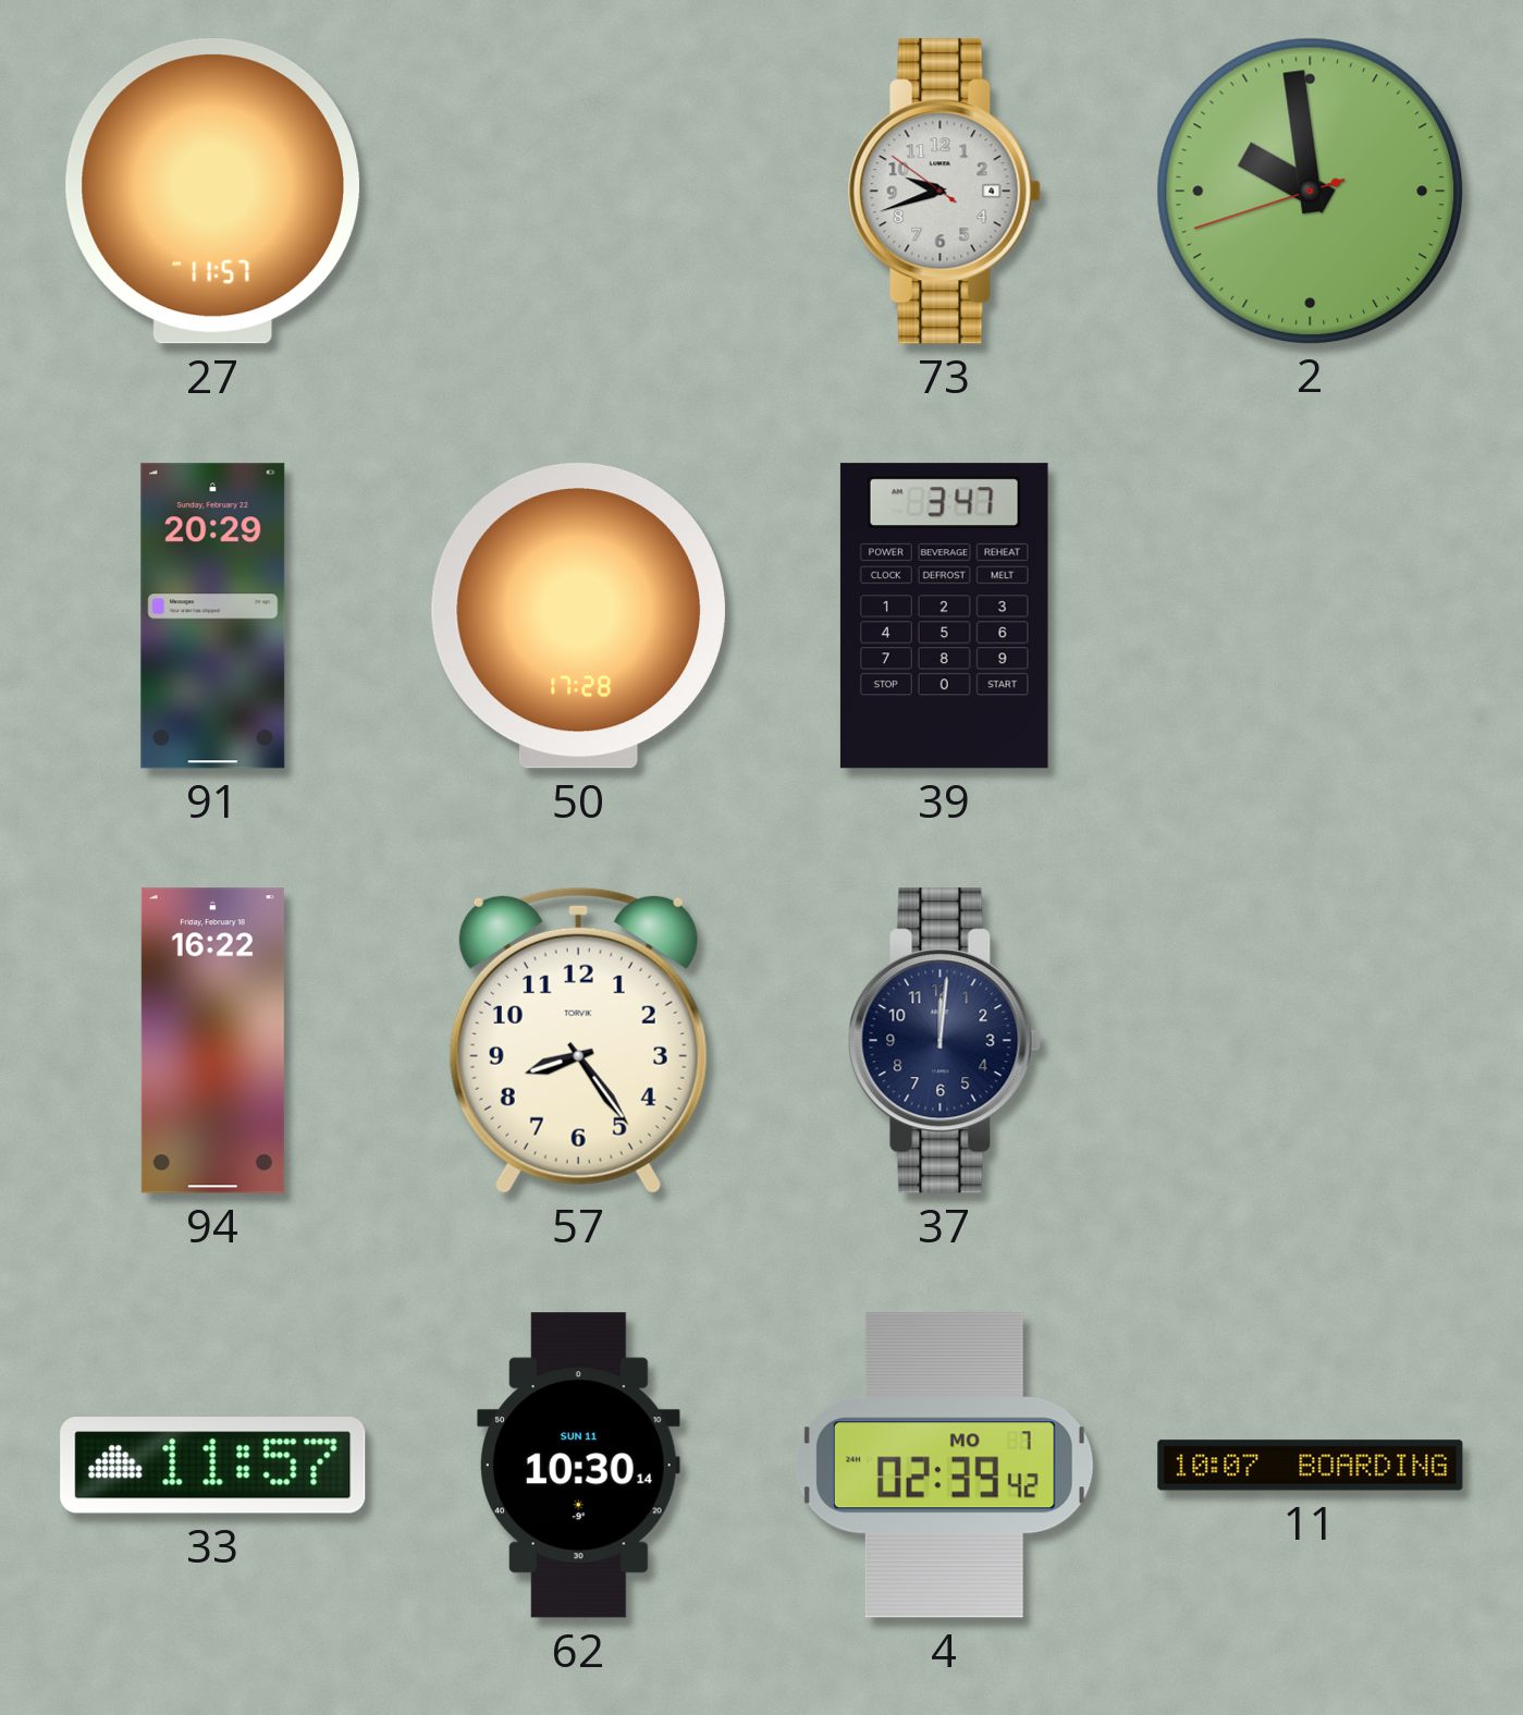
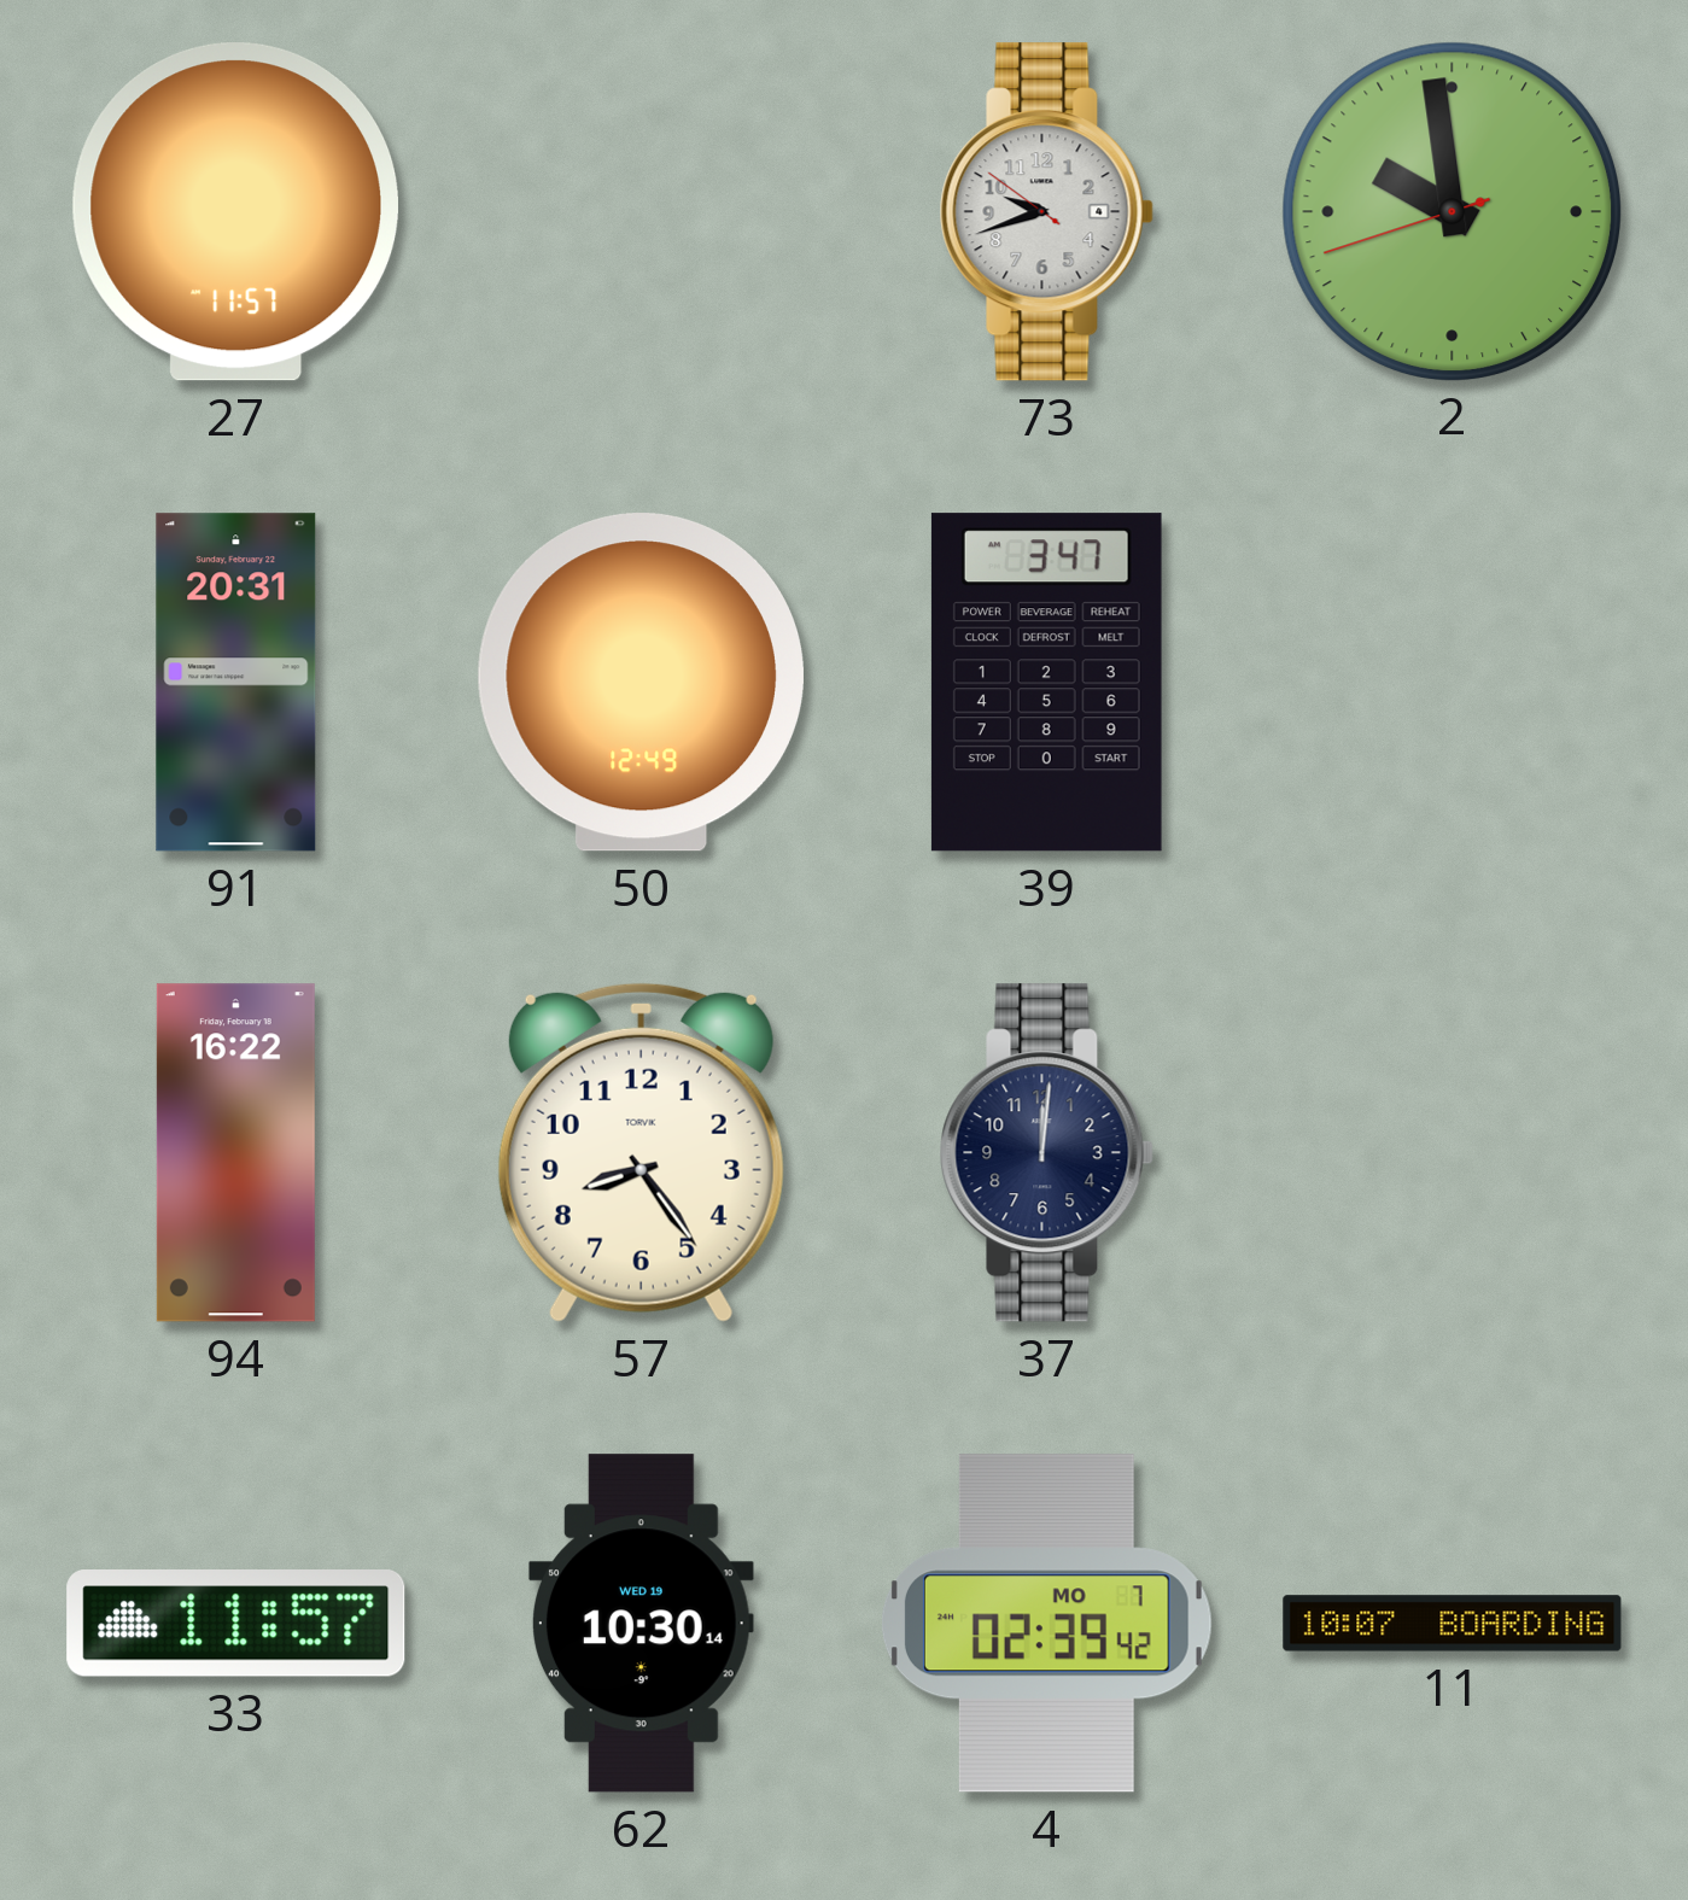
91: 20:29 -> 20:31
50: 17:28 -> 12:49
62 date: SUN 11 -> WED 19
